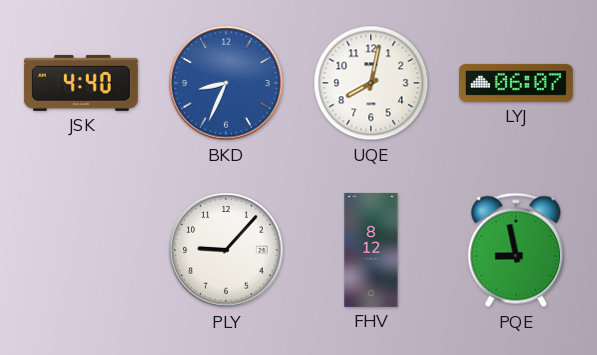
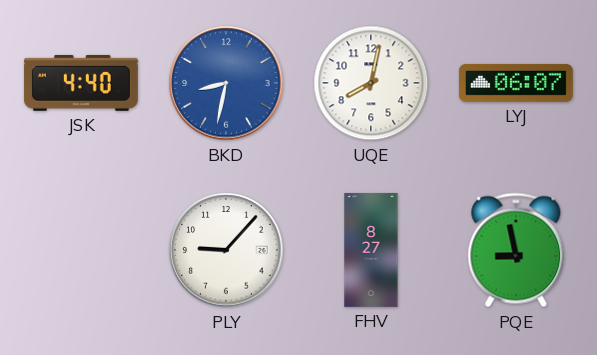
BKD: 8:34 -> 8:32
FHV: 8:12 -> 8:27
